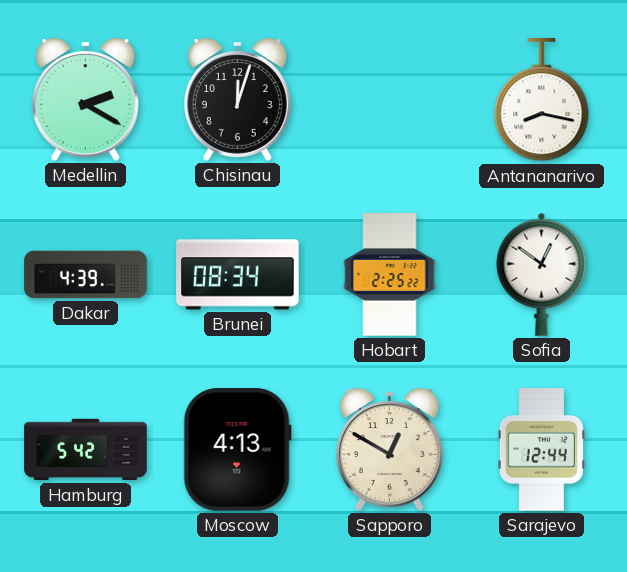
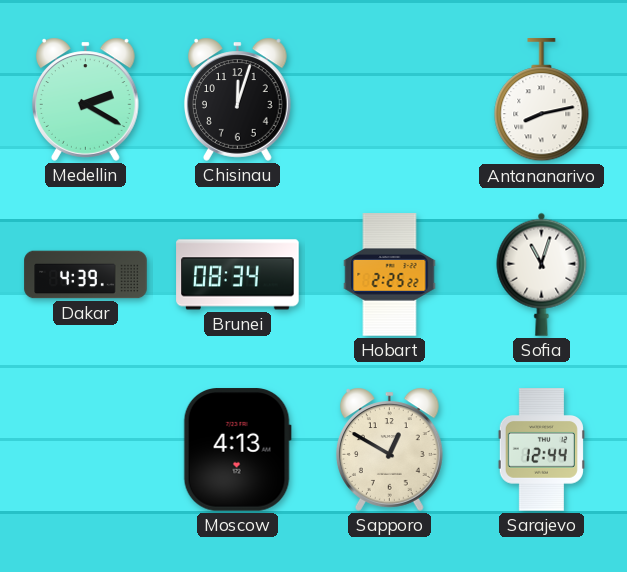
Antananarivo: 8:17 -> 8:13
Sofia: 12:51 -> 11:03
Hamburg: 5:42 -> none
